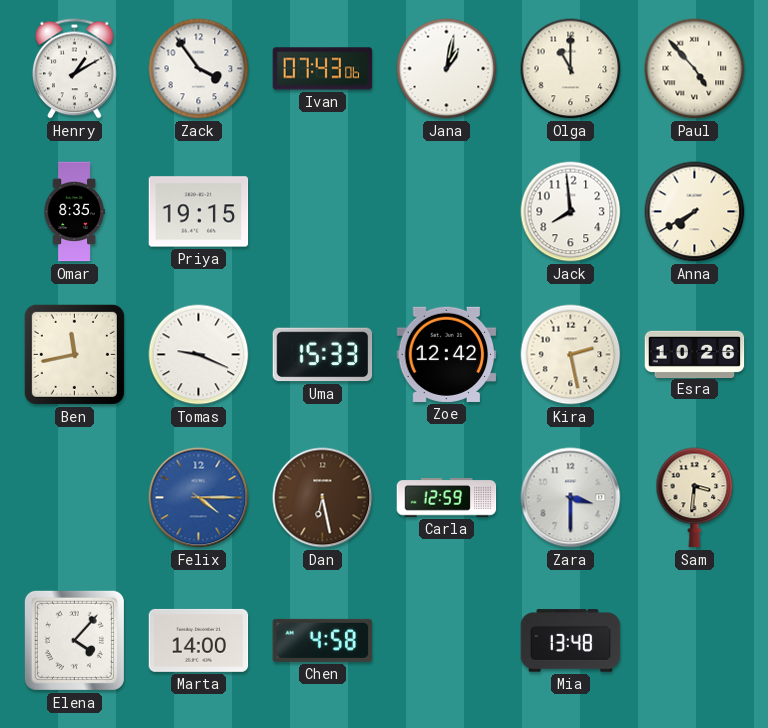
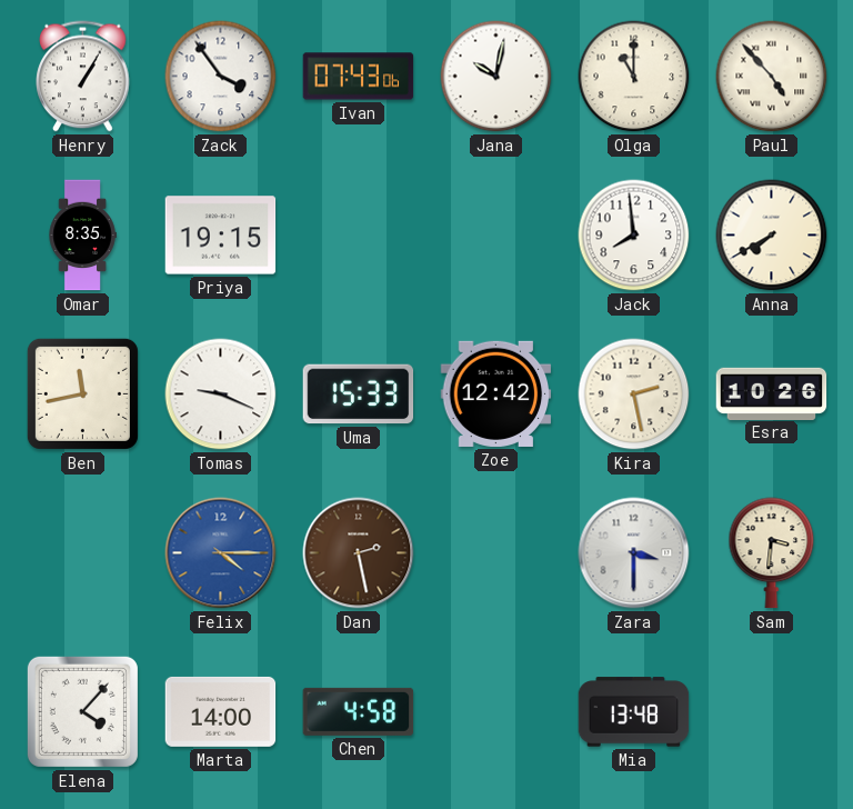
Henry: 1:10 -> 1:05
Jana: 1:02 -> 10:02
Dan: 6:28 -> 2:28
Carla: 12:59 -> none
